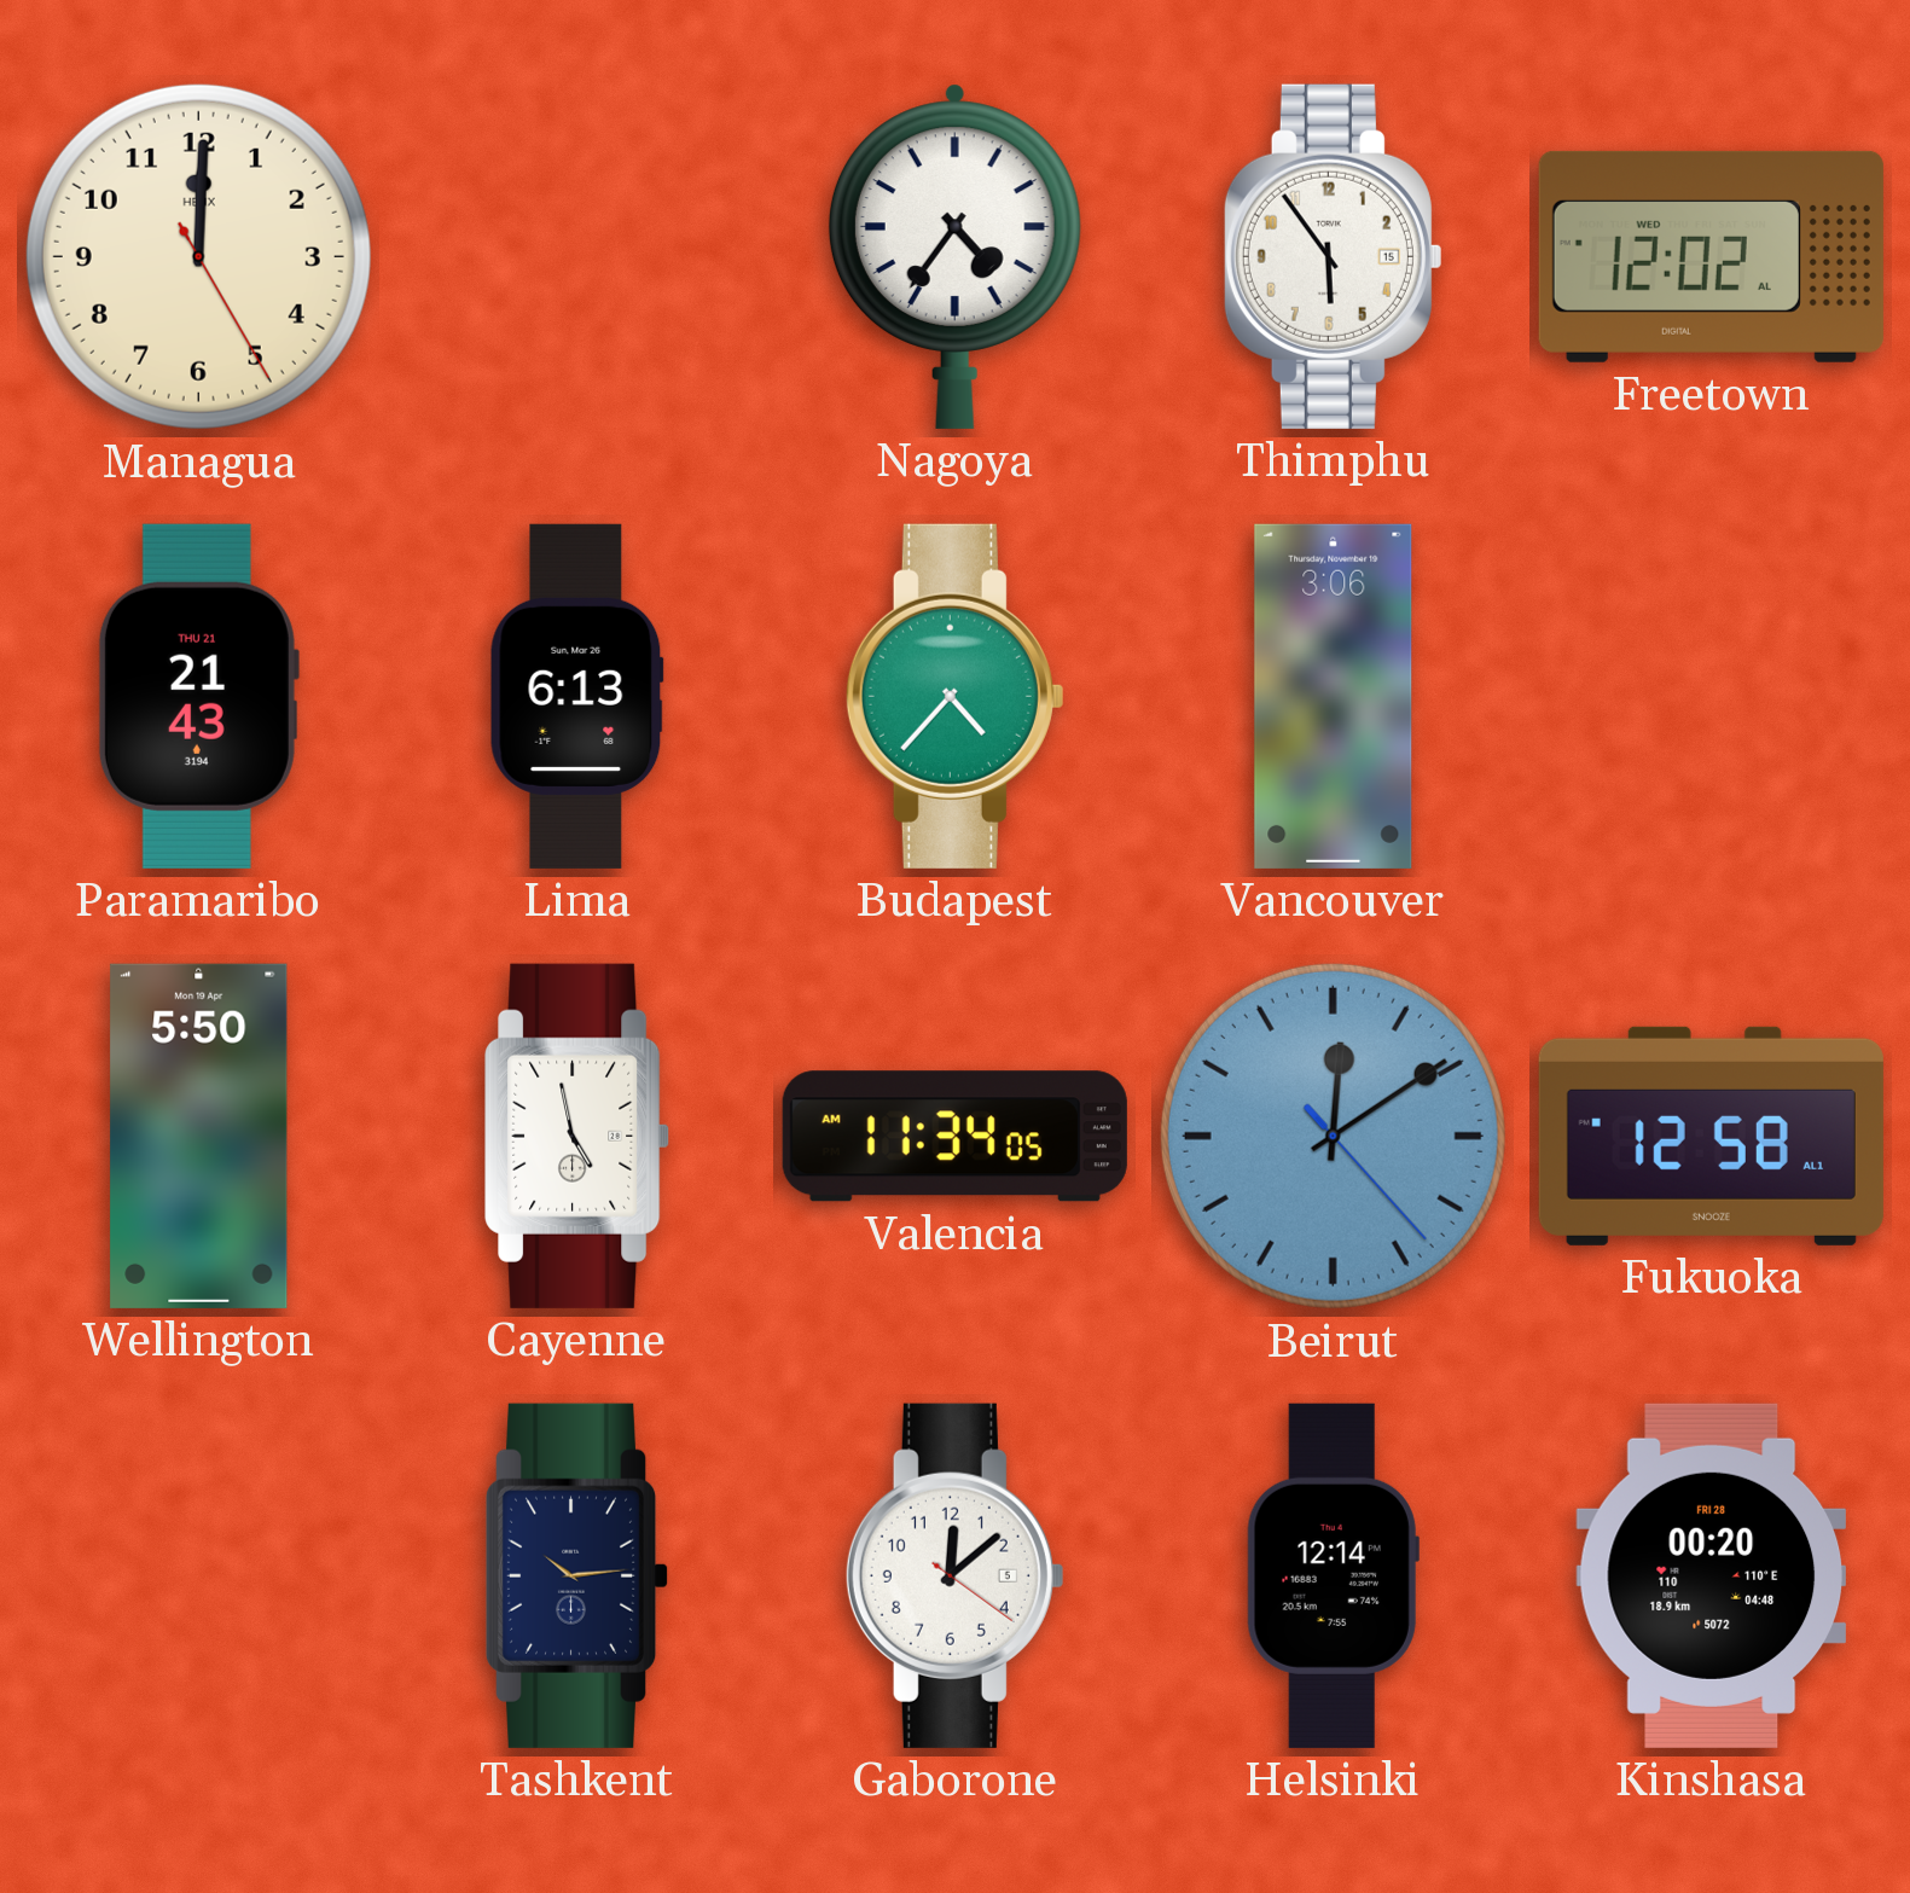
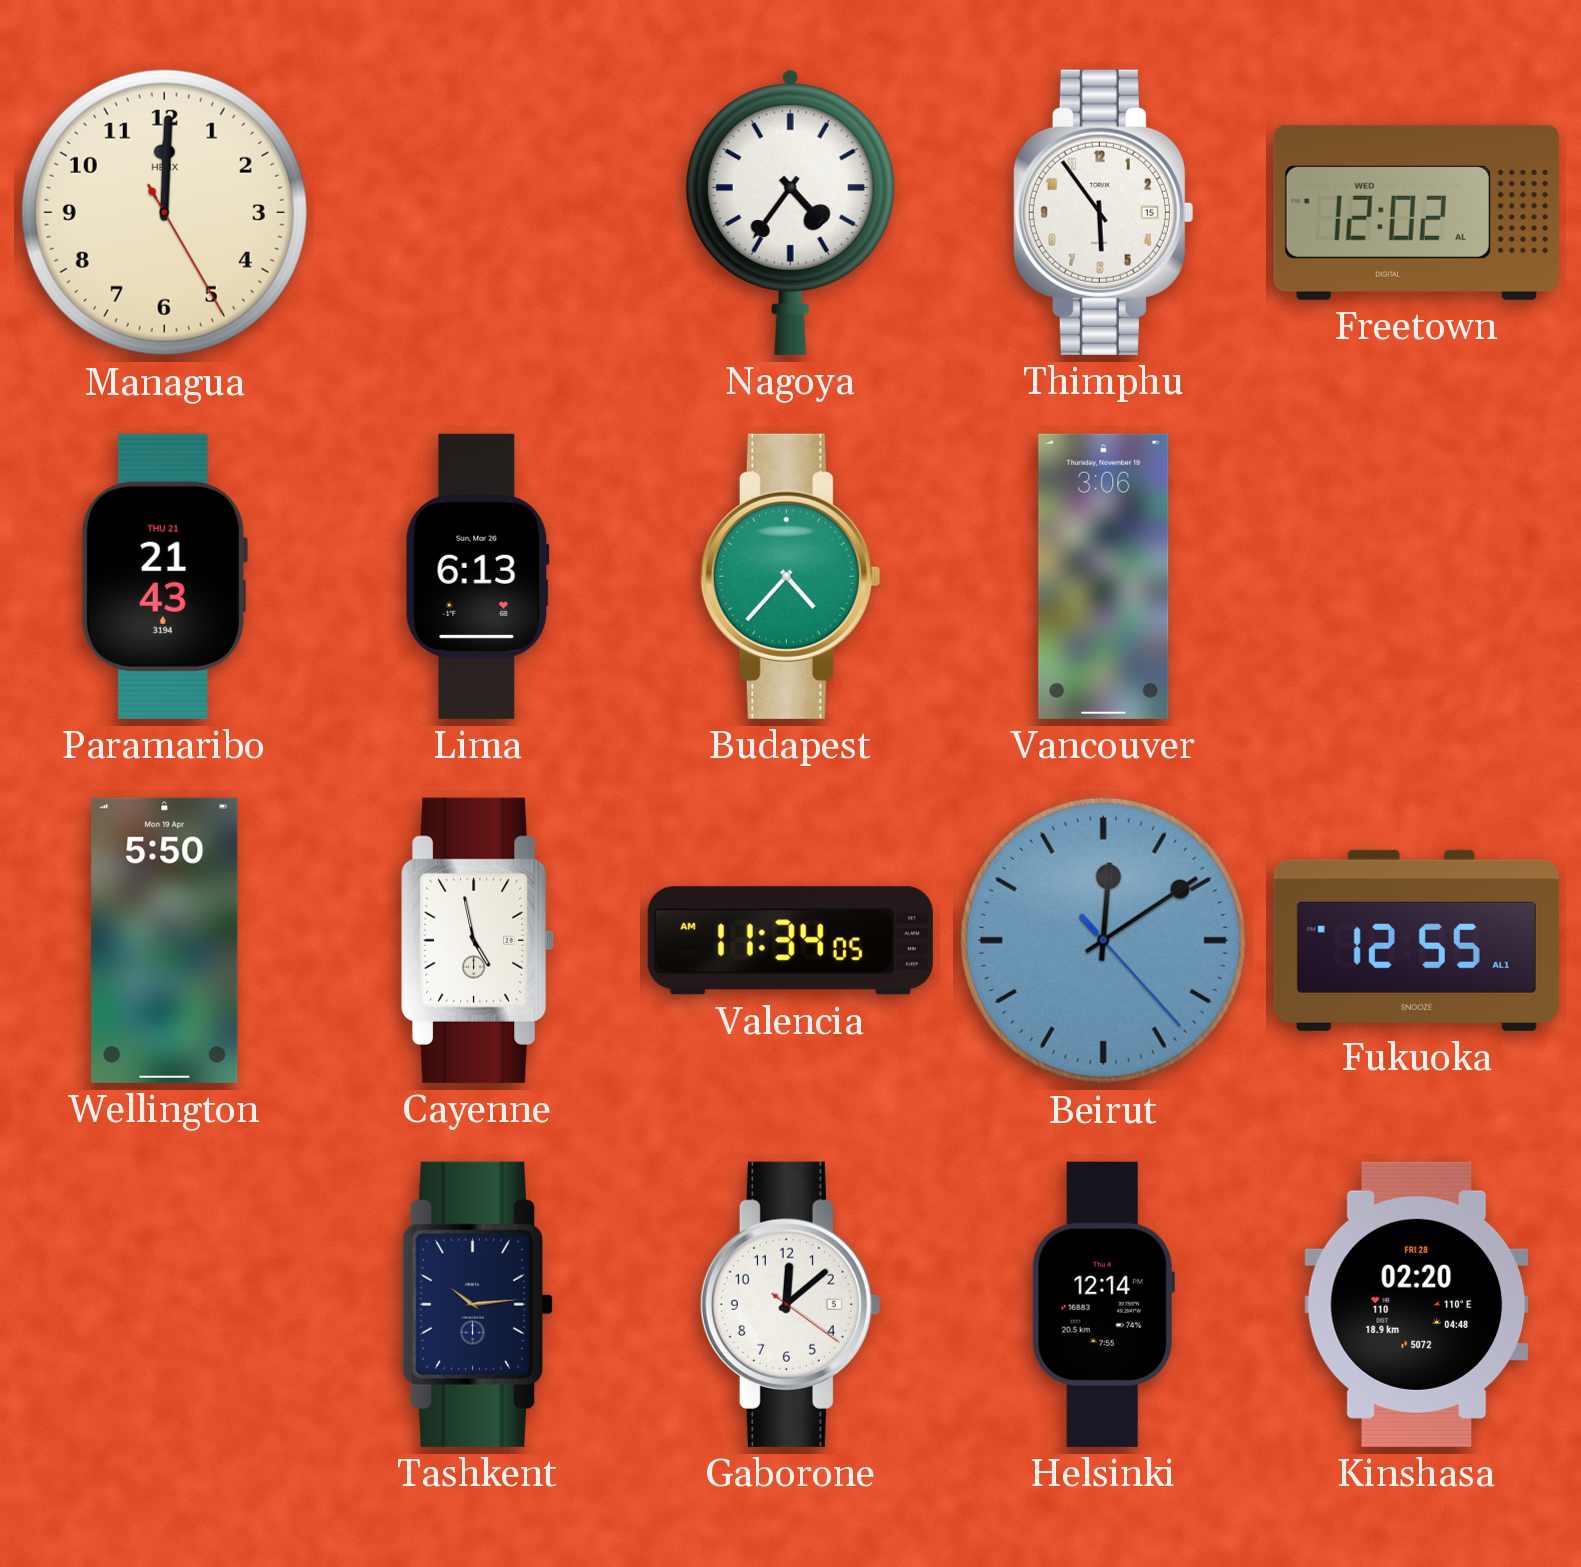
Fukuoka: 12:58 -> 12:55
Kinshasa: 00:20 -> 02:20
